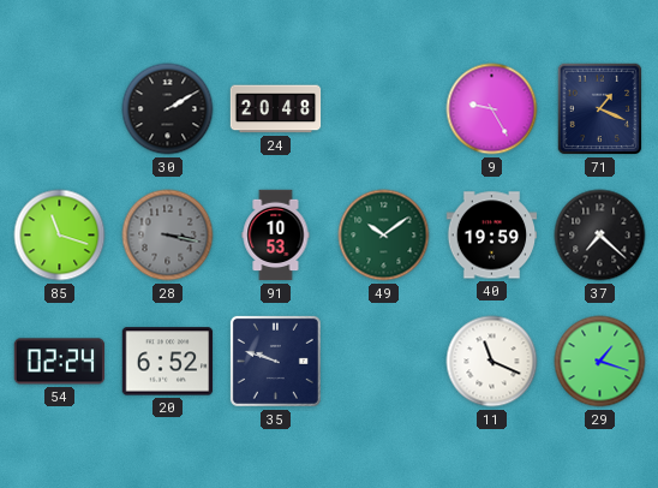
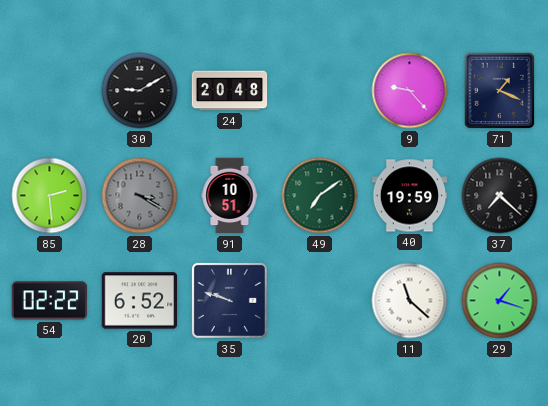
30: 2:10 -> 9:10
9: 9:25 -> 9:23
85: 11:18 -> 2:29
28: 3:17 -> 3:20
91: 10:53 -> 10:51
49: 10:09 -> 7:09
54: 02:24 -> 02:22
11: 11:19 -> 11:22
